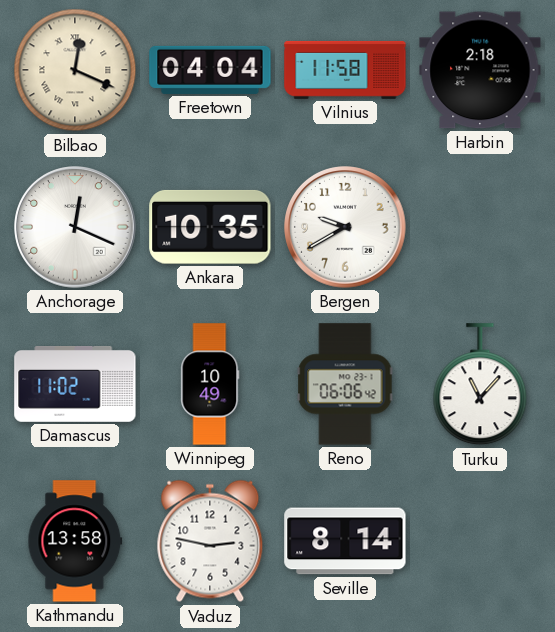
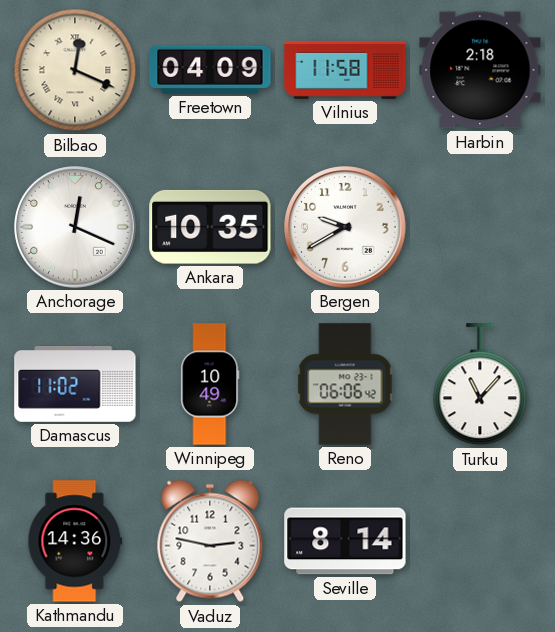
Freetown: 04:04 -> 04:09
Kathmandu: 13:58 -> 14:36
